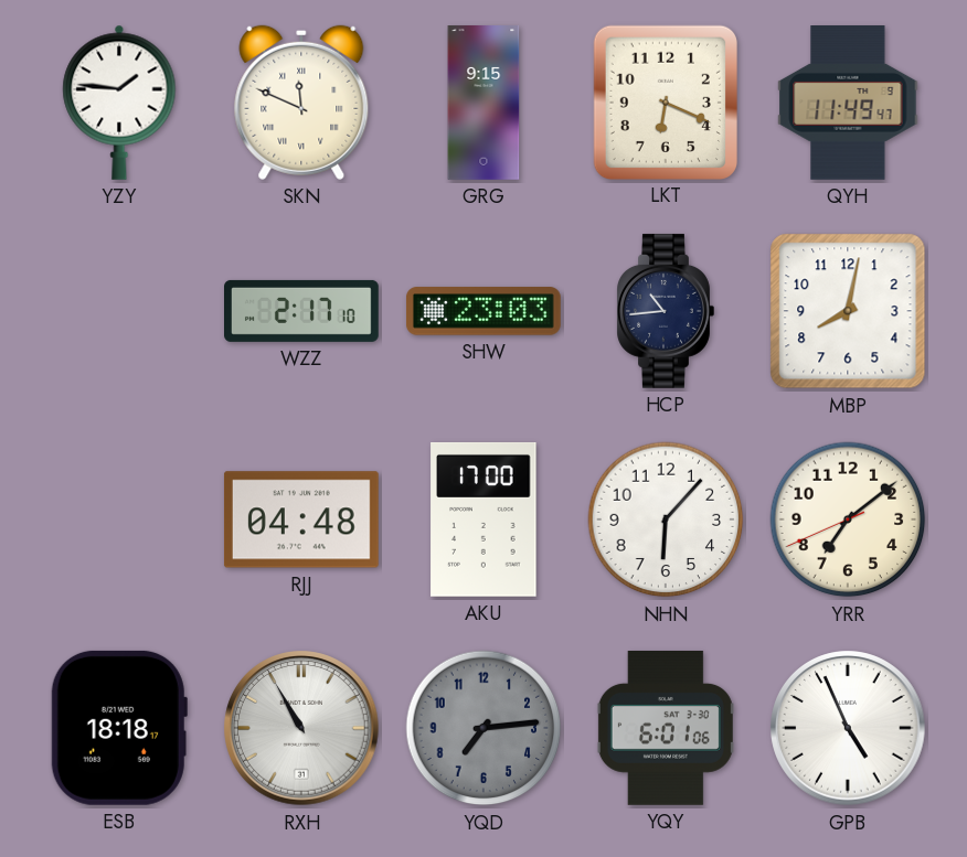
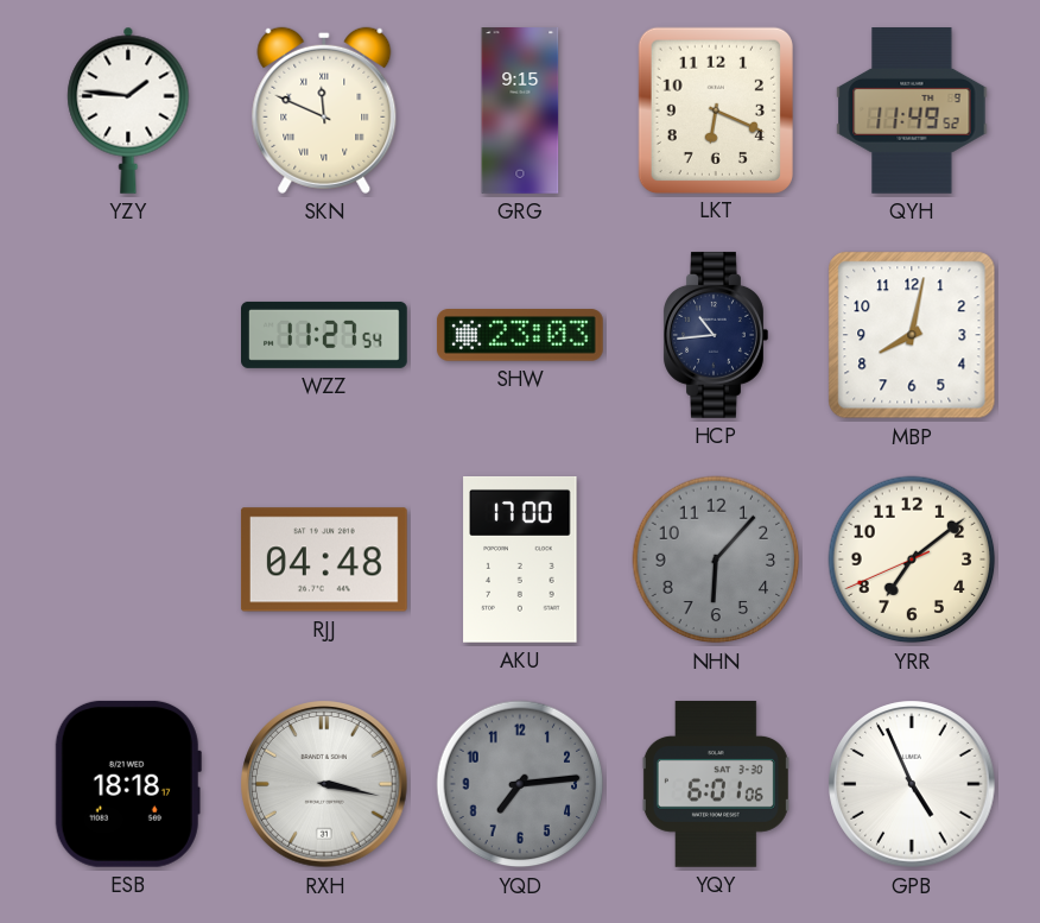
QYH: 11:49:47 -> 11:49:52
WZZ: 2:17 -> 11:27
NHN dial: white -> grey
RXH: 10:55 -> 3:17
